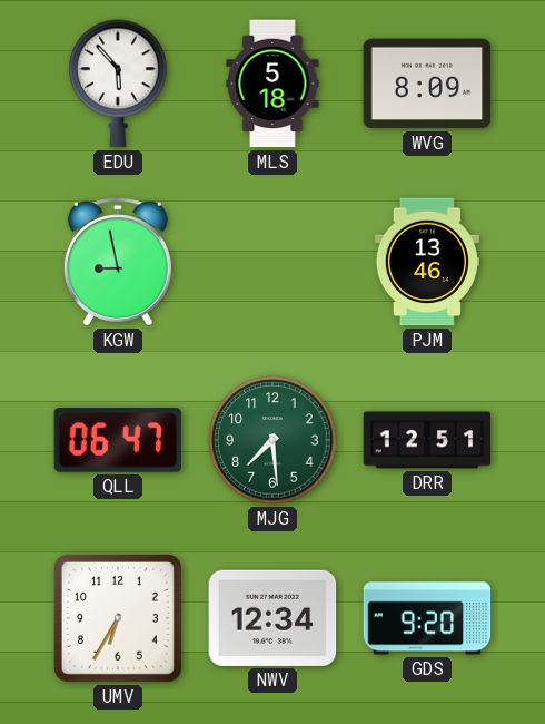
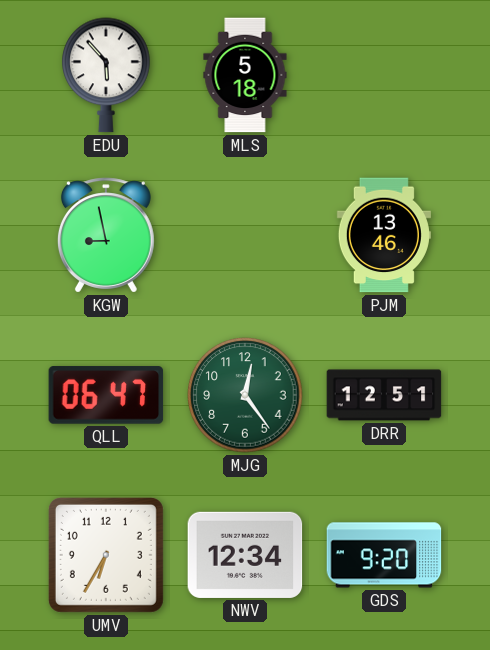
WVG: 8:09 -> none
MJG: 7:29 -> 12:24
